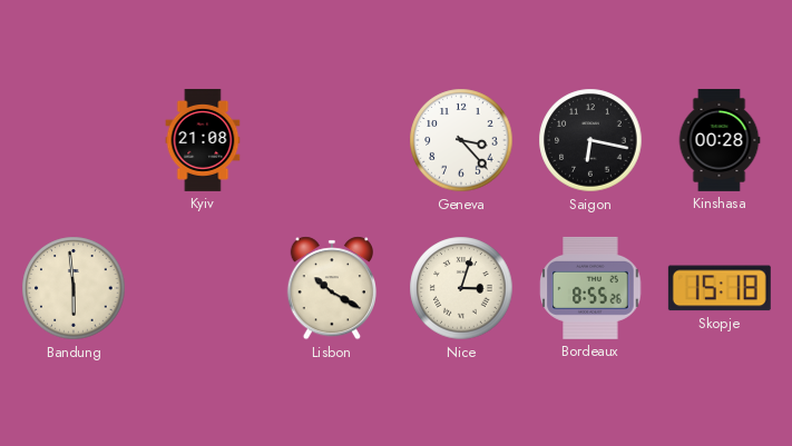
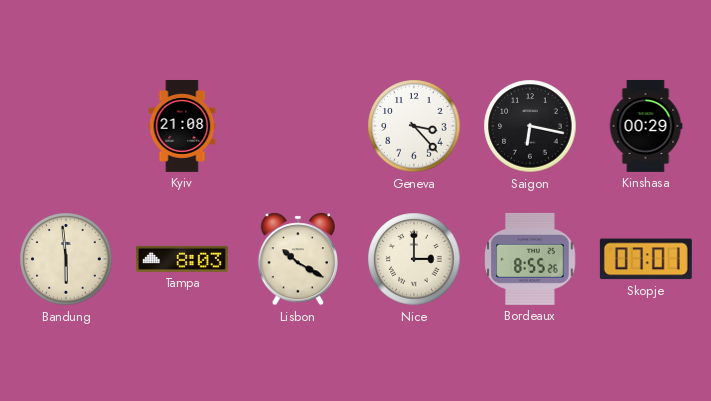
Kinshasa: 00:28 -> 00:29
Tampa: none -> 8:03
Nice: 3:03 -> 3:00
Skopje: 15:18 -> 07:01
